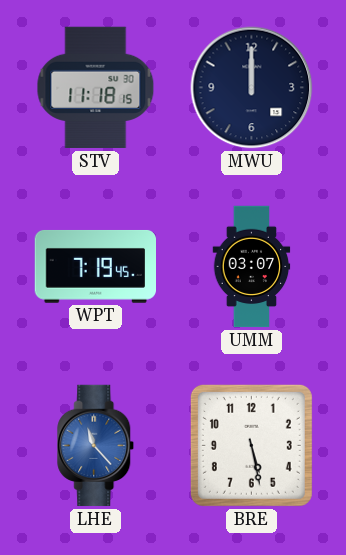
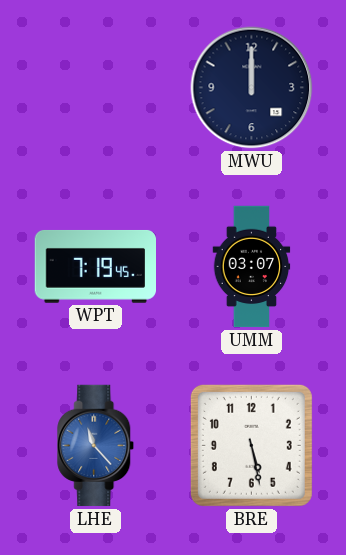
STV: 11:18 -> none
